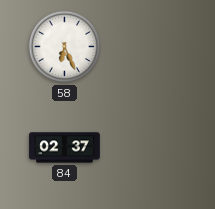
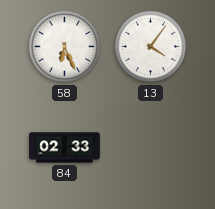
13: none -> 4:06
84: 02:37 -> 02:33
